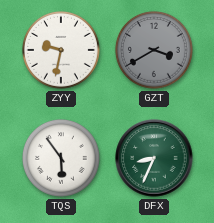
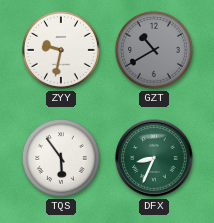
GZT: 3:40 -> 10:40
